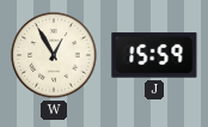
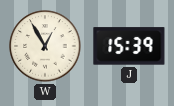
J: 15:59 -> 15:39
